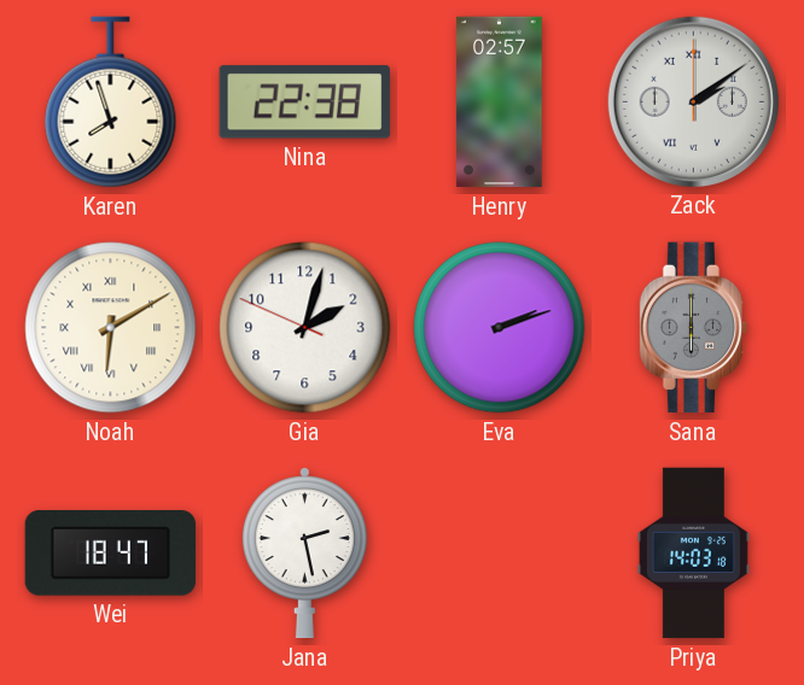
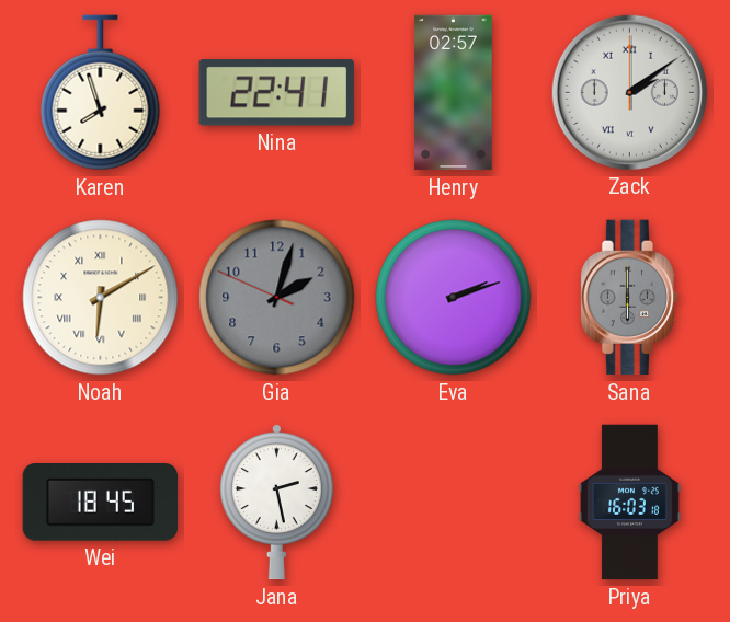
Nina: 22:38 -> 22:41
Gia dial: white -> grey
Wei: 18:47 -> 18:45
Priya: 14:03 -> 16:03
